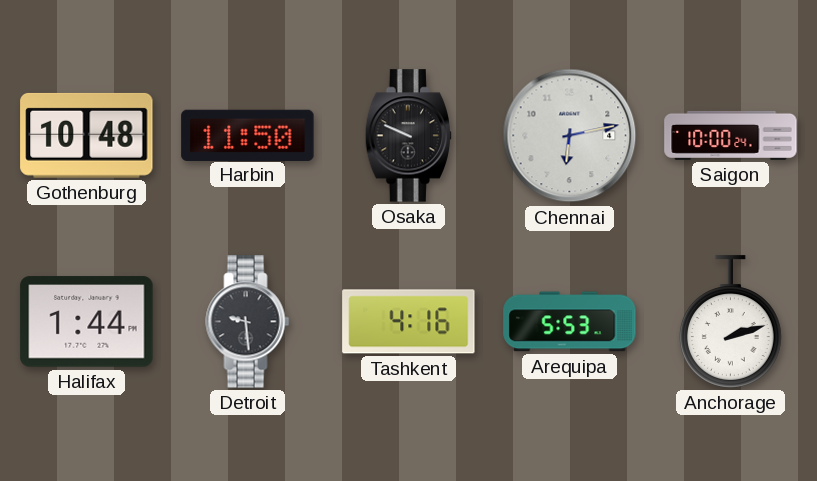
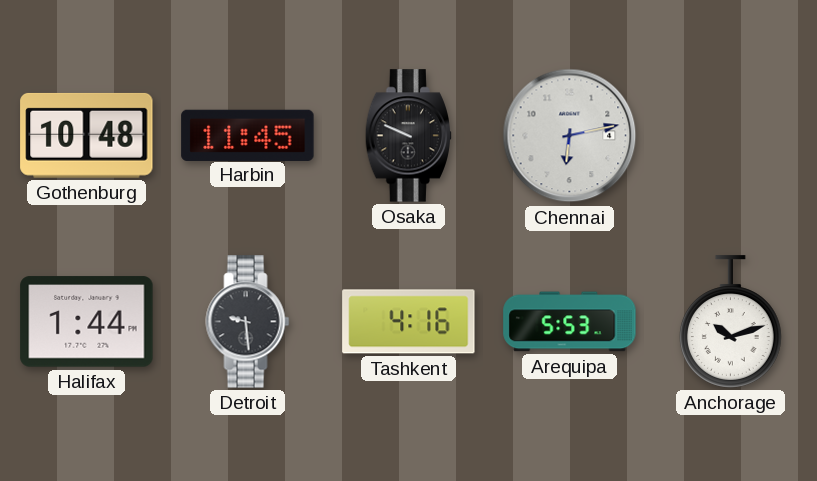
Harbin: 11:50 -> 11:45
Saigon: 10:00 -> none
Anchorage: 2:12 -> 10:12
